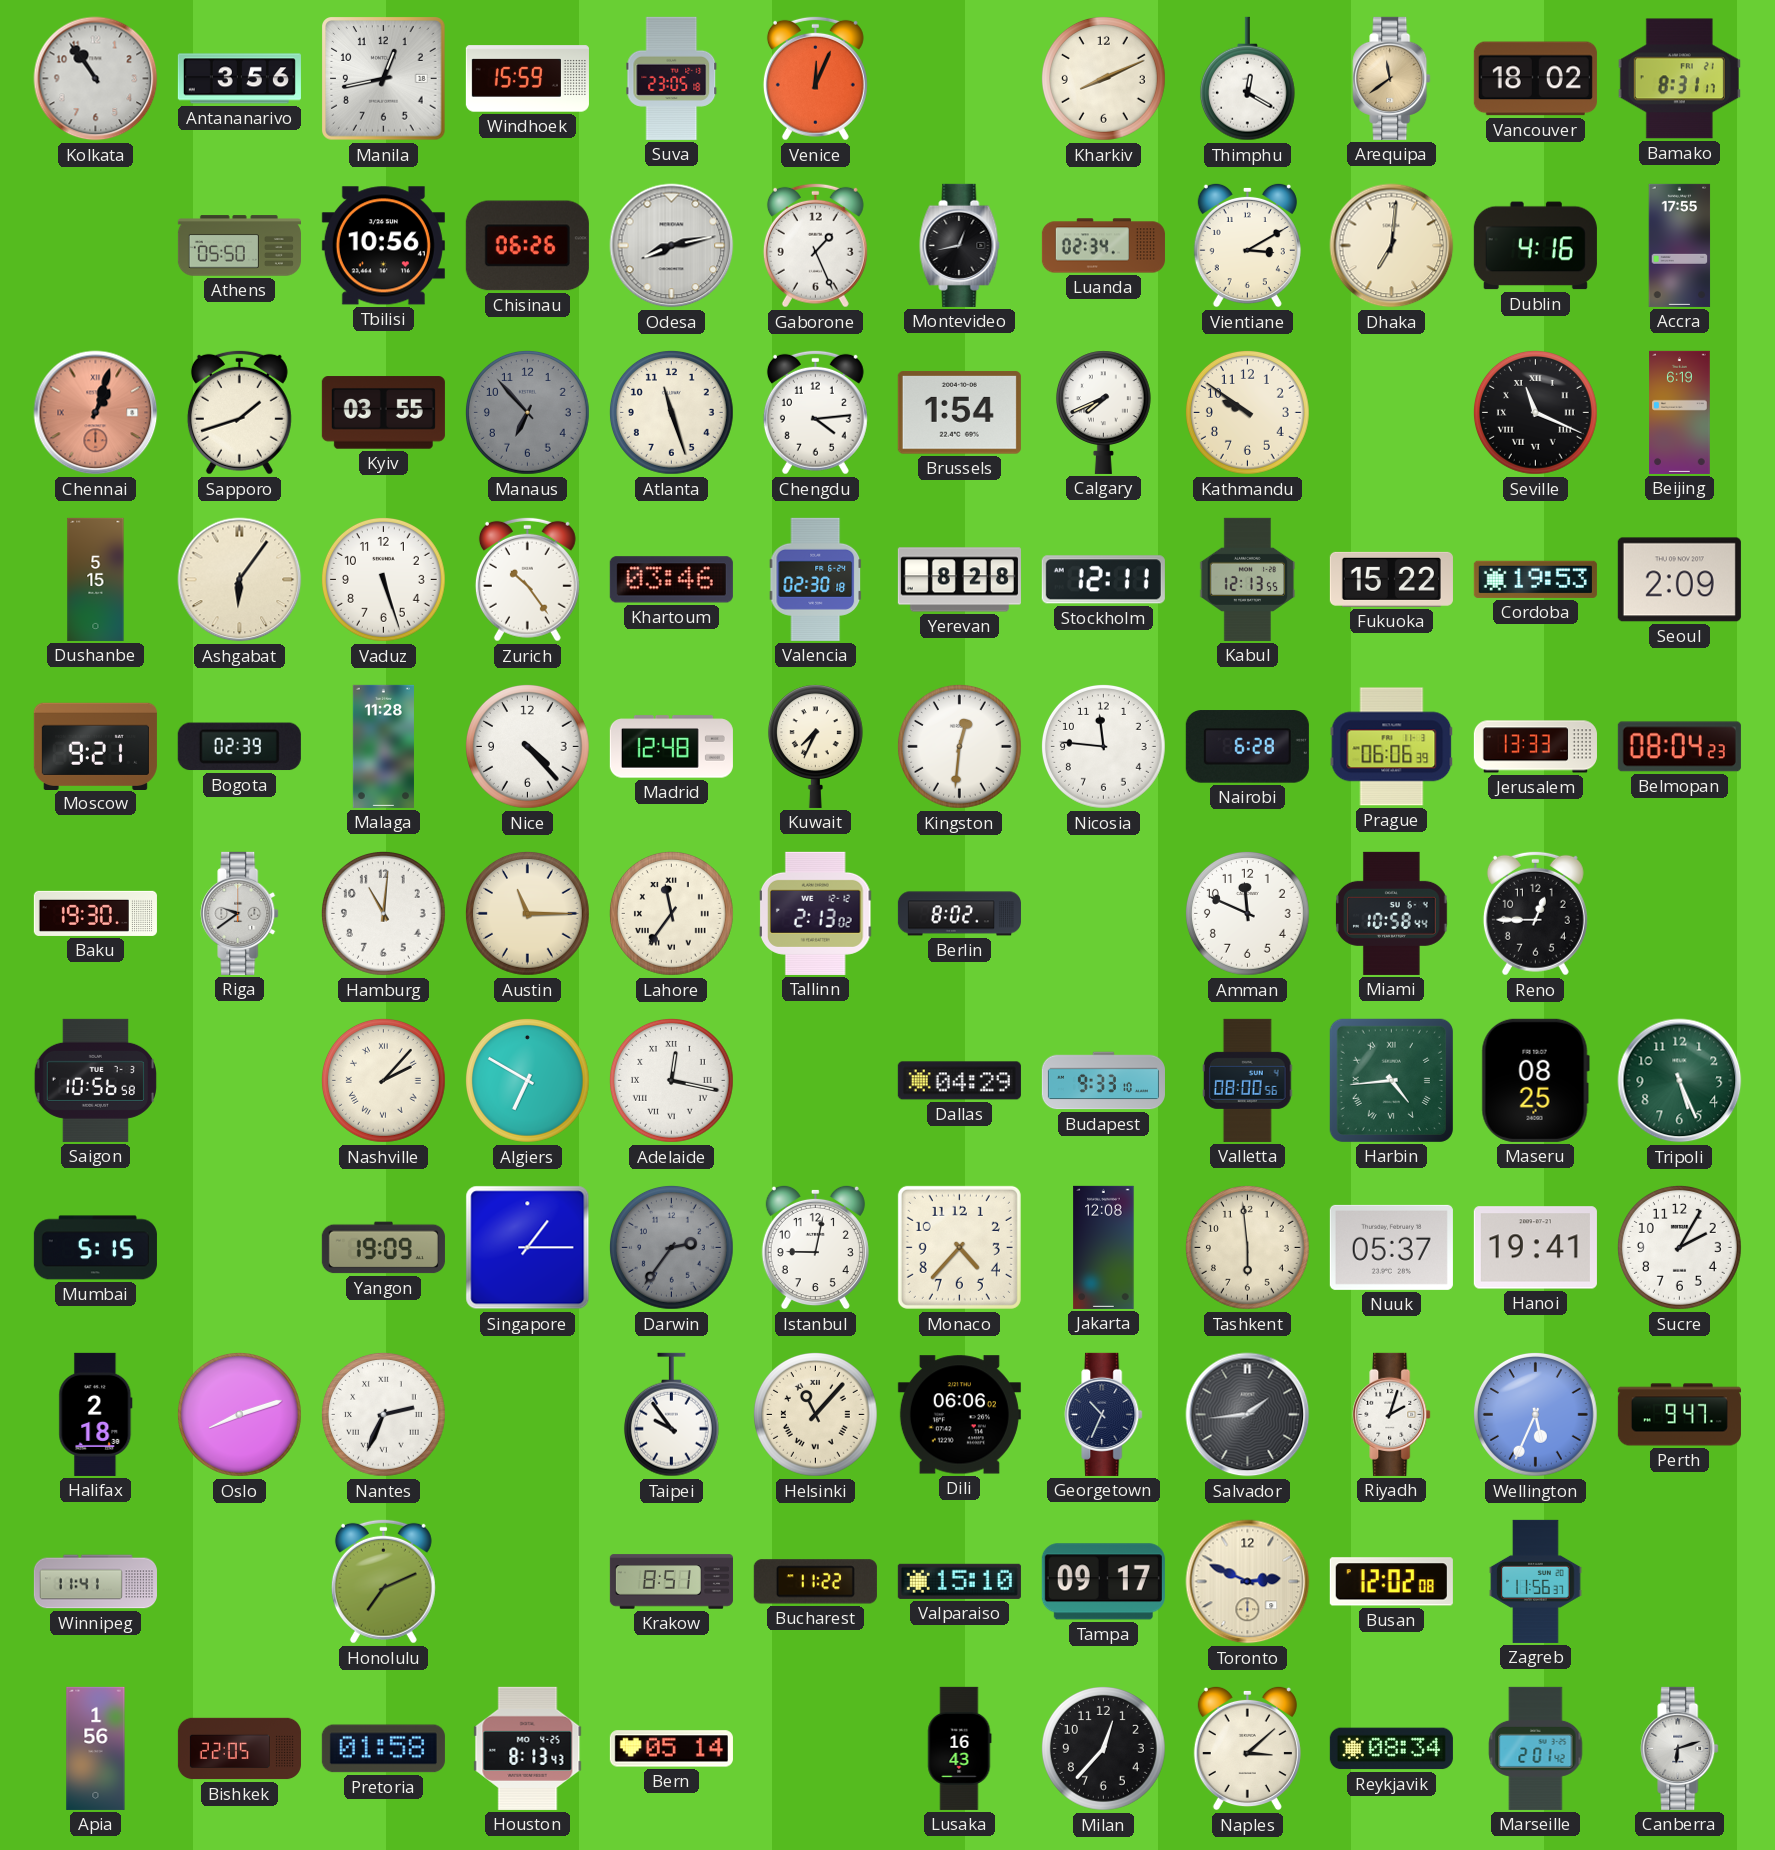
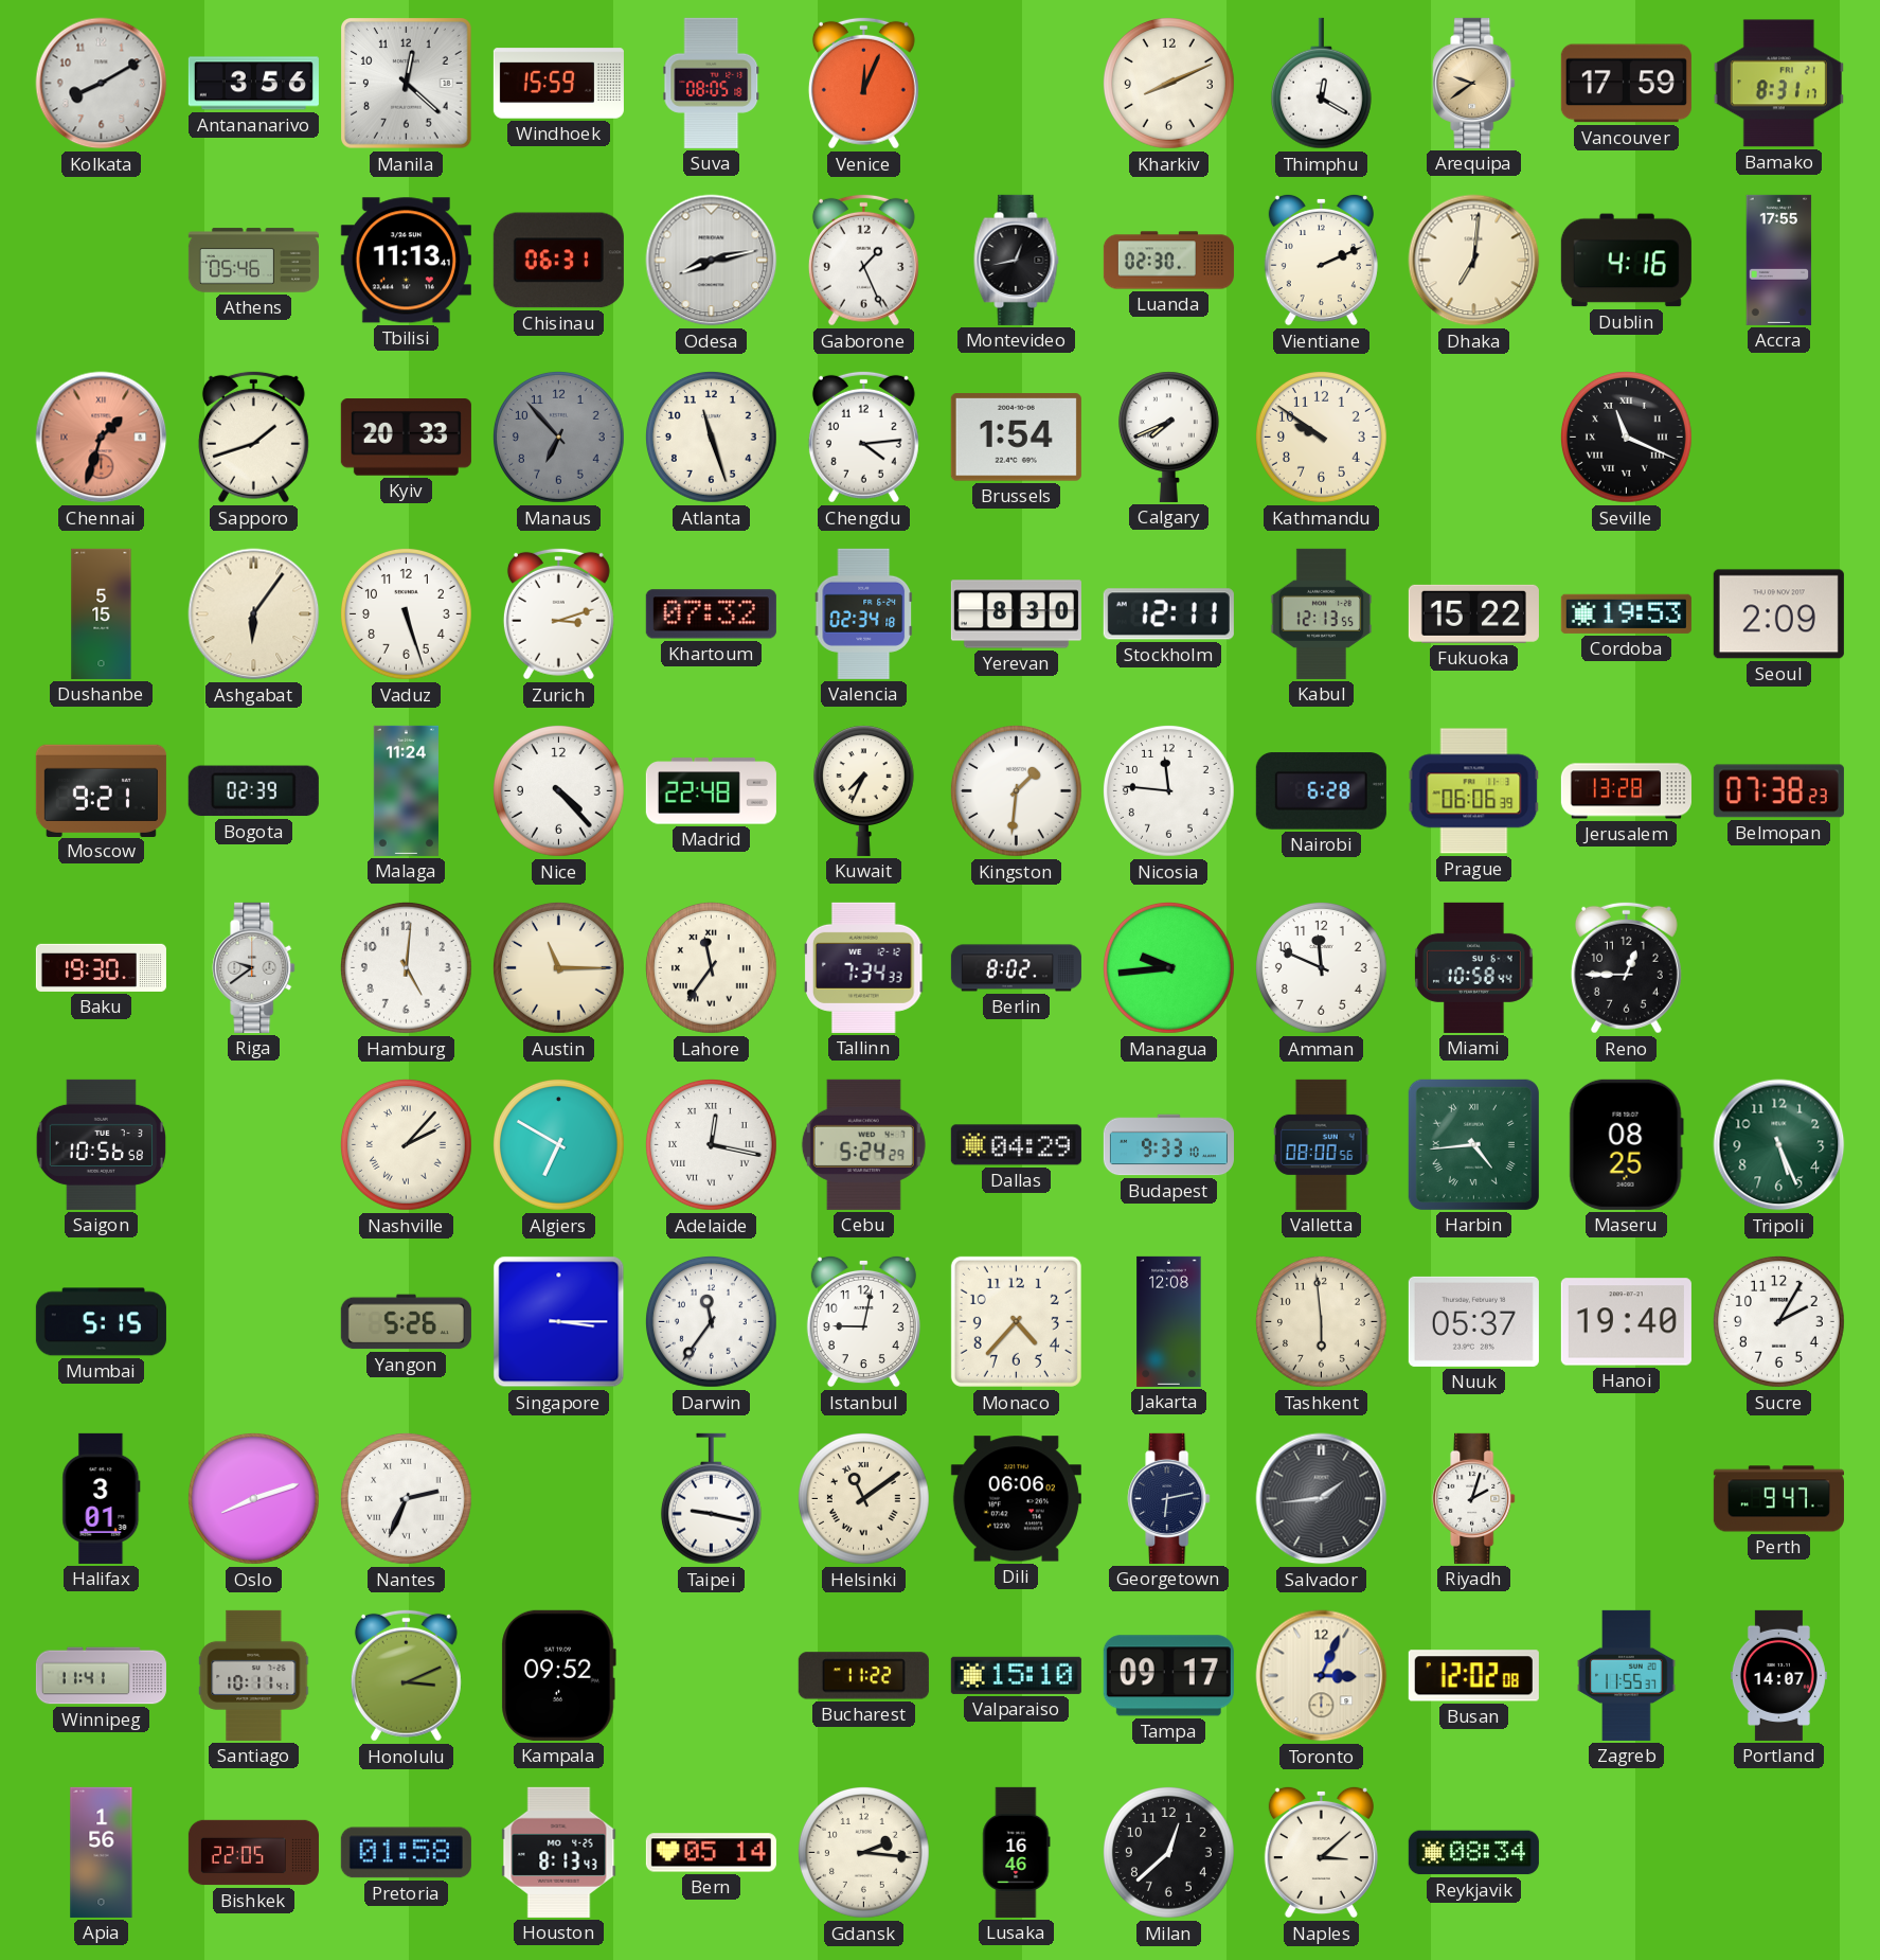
Kolkata: 10:54 -> 8:10
Manila: 12:43 -> 12:22
Suva: 23:05 -> 08:05
Arequipa: 11:39 -> 9:39
Vancouver: 18:02 -> 17:59
Athens: 05:50 -> 05:46
Tbilisi: 10:56 -> 11:13
Chisinau: 06:26 -> 06:31
Luanda: 02:34 -> 02:30
Vientiane: 3:10 -> 2:11
Chennai: 1:03 -> 1:33
Kyiv: 03:55 -> 20:33
Beijing: 6:19 -> none
Zurich: 10:24 -> 3:12
Khartoum: 03:46 -> 07:32
Valencia: 02:30 -> 02:34
Yerevan: 8:28 -> 8:30
Malaga: 11:28 -> 11:24
Madrid: 12:48 -> 22:48
Kingston: 12:31 -> 1:31
Jerusalem: 13:33 -> 13:28
Belmopan: 08:04 -> 07:38
Hamburg: 11:01 -> 5:01
Tallinn: 2:13 -> 7:34
Managua: none -> 9:44
Cebu: none -> 5:24
Yangon: 19:09 -> 5:26
Singapore: 1:15 -> 3:15
Darwin: 2:36 -> 11:36
Darwin dial: grey -> white
Hanoi: 19:41 -> 19:40
Halifax: 2:18 -> 3:01
Taipei: 9:54 -> 9:17
Helsinki: 11:07 -> 11:09
Georgetown: 10:34 -> 6:13
Wellington: 5:34 -> none
Santiago: none -> 10:11
Honolulu: 7:11 -> 3:11
Kampala: none -> 09:52
Krakow: 8:51 -> none
Toronto: 2:49 -> 3:04
Zagreb: 11:56 -> 11:55
Portland: none -> 14:07
Gdansk: none -> 2:16
Lusaka: 16:43 -> 16:46
Milan: 12:37 -> 12:38
Marseille: 2:01 -> none
Canberra: 6:12 -> none
